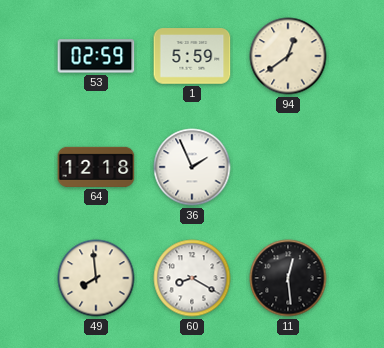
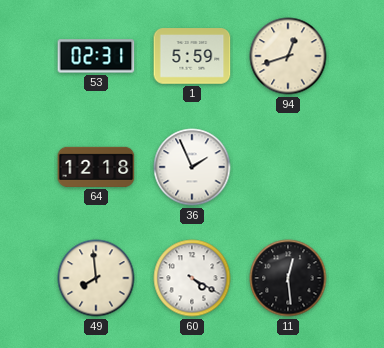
53: 02:59 -> 02:31
94: 12:39 -> 12:42
60: 8:20 -> 4:20
